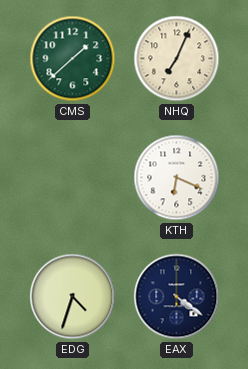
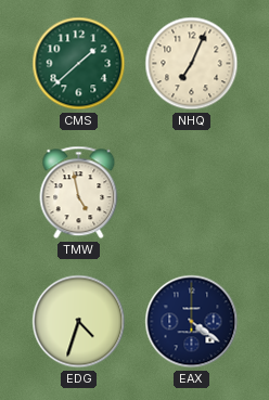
TMW: none -> 4:58
KTH: 6:19 -> none
